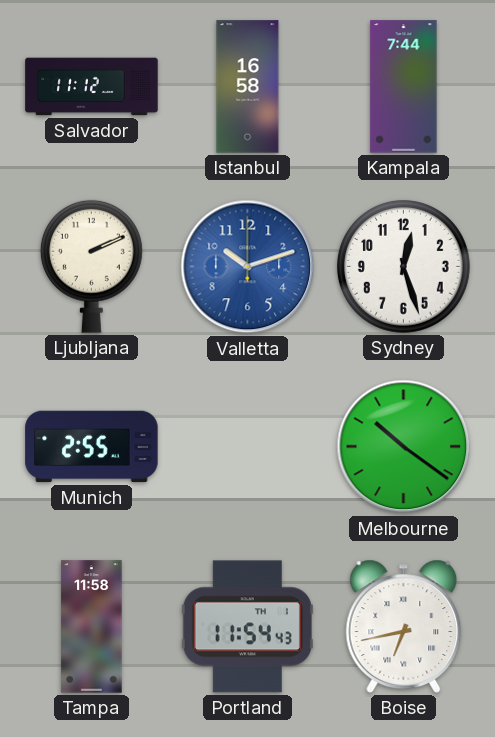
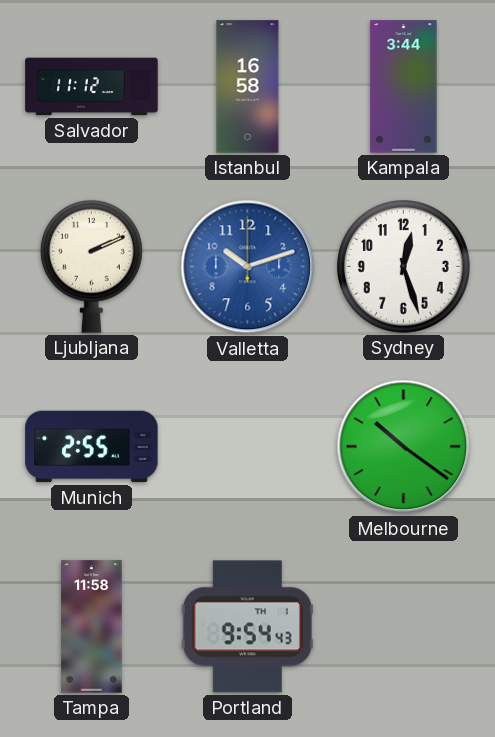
Kampala: 7:44 -> 3:44
Portland: 11:54 -> 9:54
Boise: 6:43 -> none
